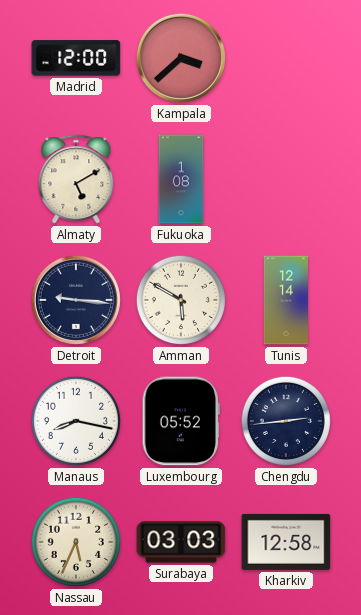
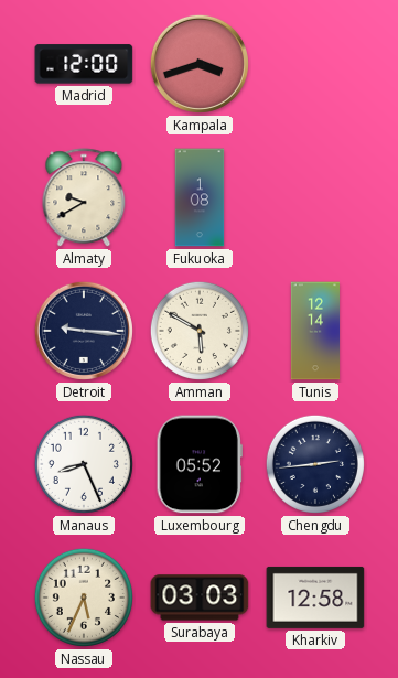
Kampala: 3:38 -> 3:42
Almaty: 5:10 -> 9:40
Manaus: 8:17 -> 8:26
